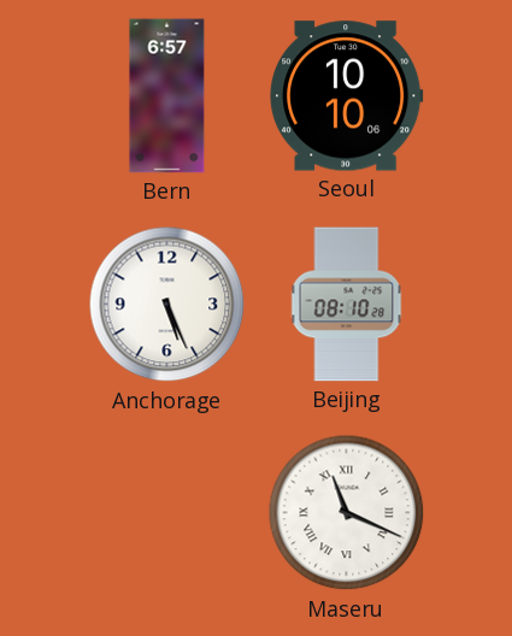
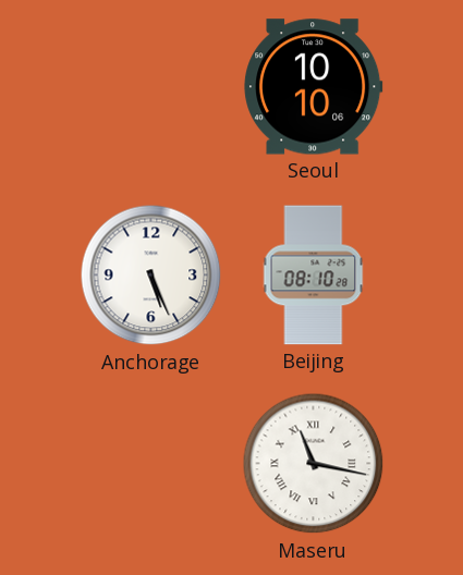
Bern: 6:57 -> none
Maseru: 11:19 -> 11:17
